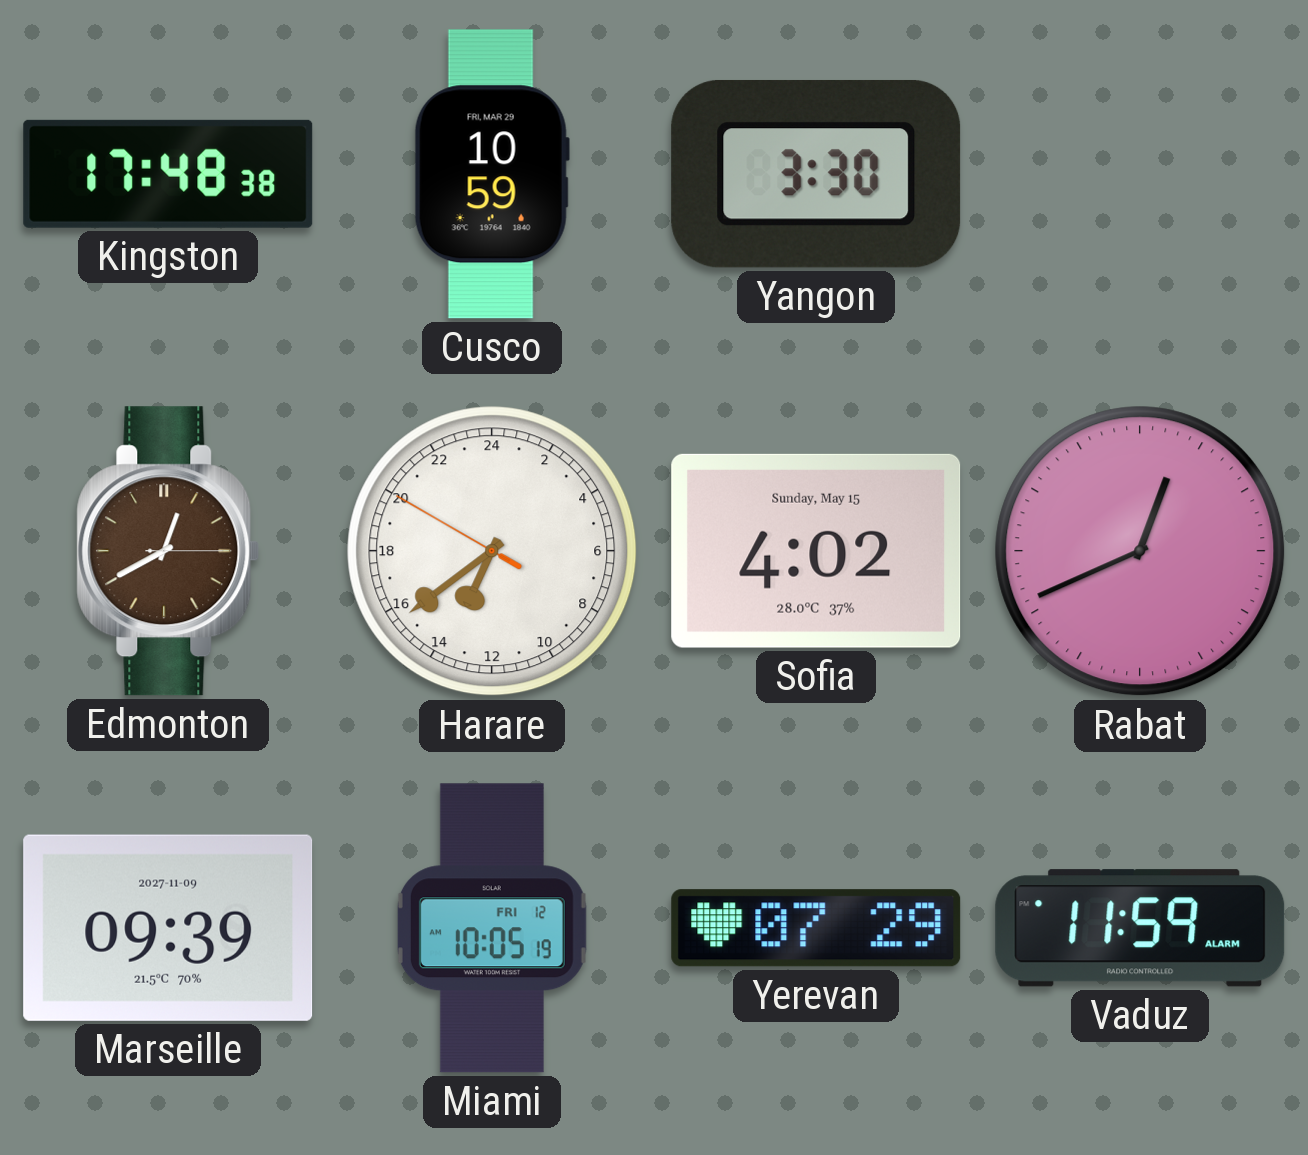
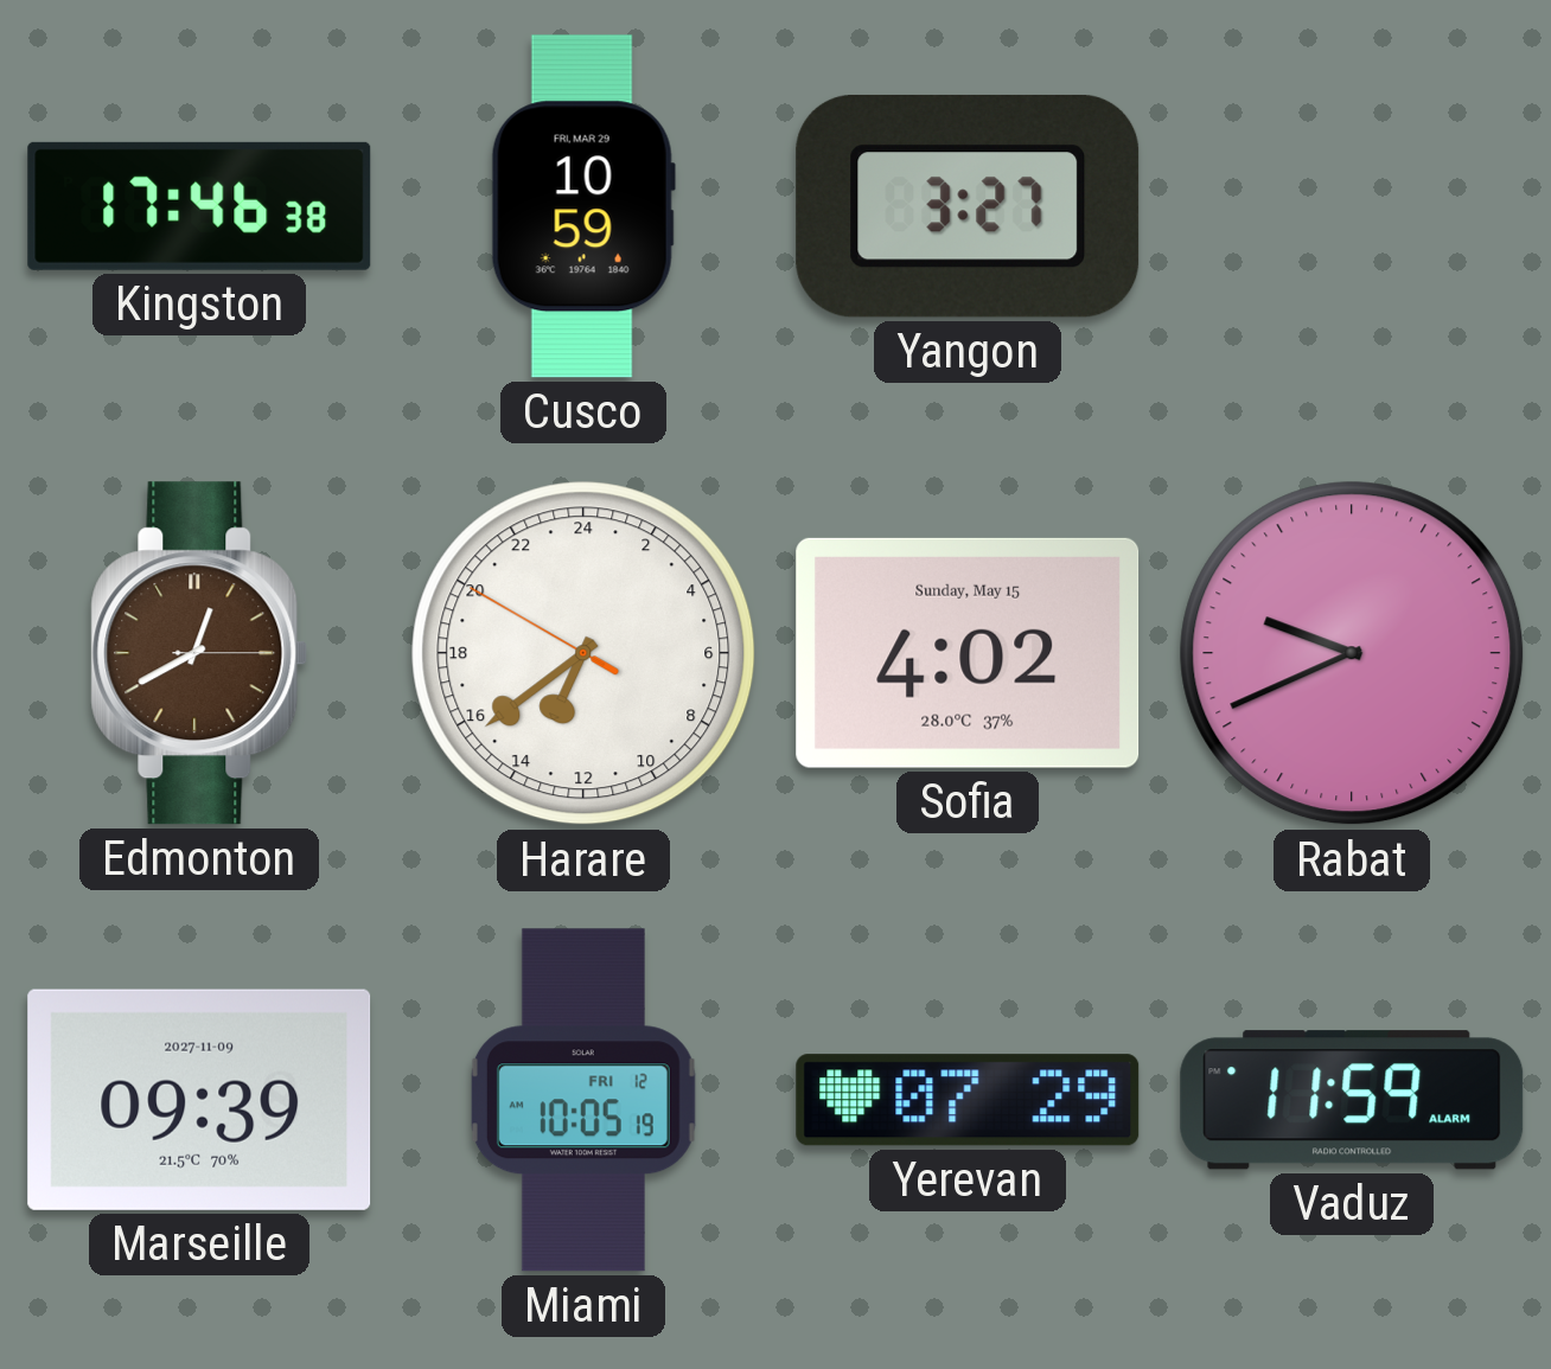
Kingston: 17:48 -> 17:46
Yangon: 3:30 -> 3:27
Rabat: 12:41 -> 9:41
